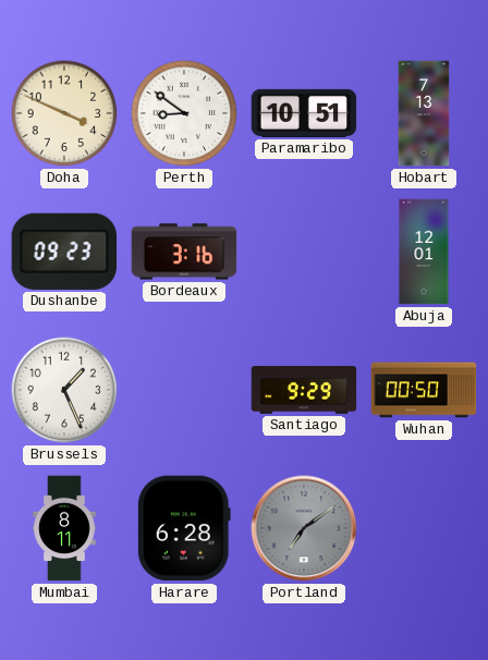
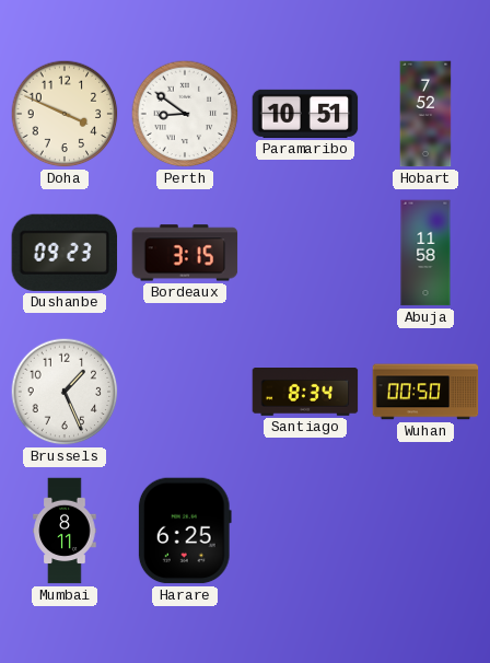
Hobart: 7:13 -> 7:52
Bordeaux: 3:16 -> 3:15
Abuja: 12:01 -> 11:58
Santiago: 9:29 -> 8:34
Harare: 6:28 -> 6:25
Portland: 7:09 -> none
